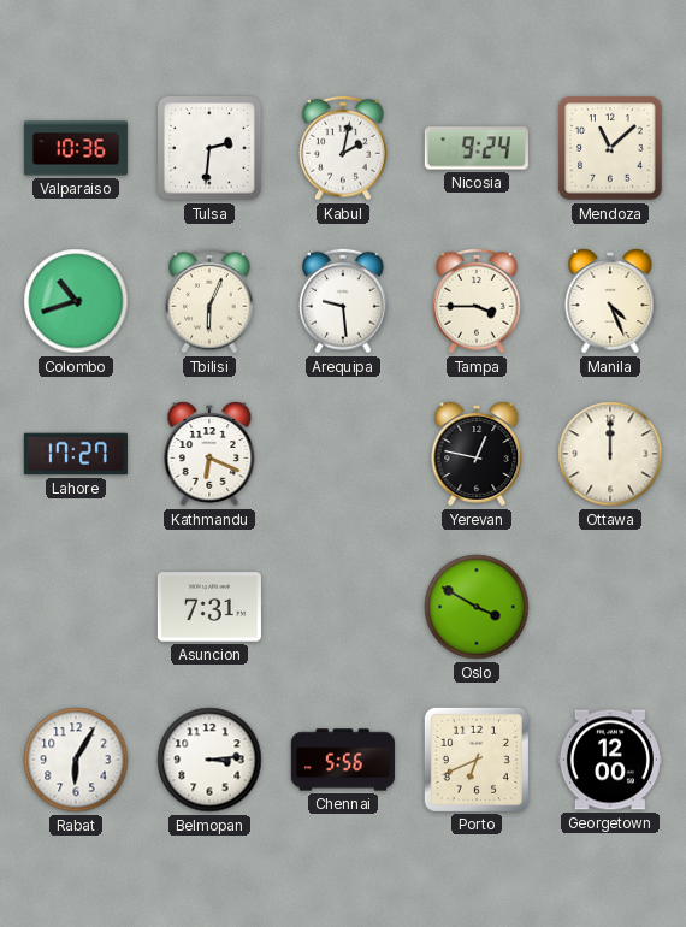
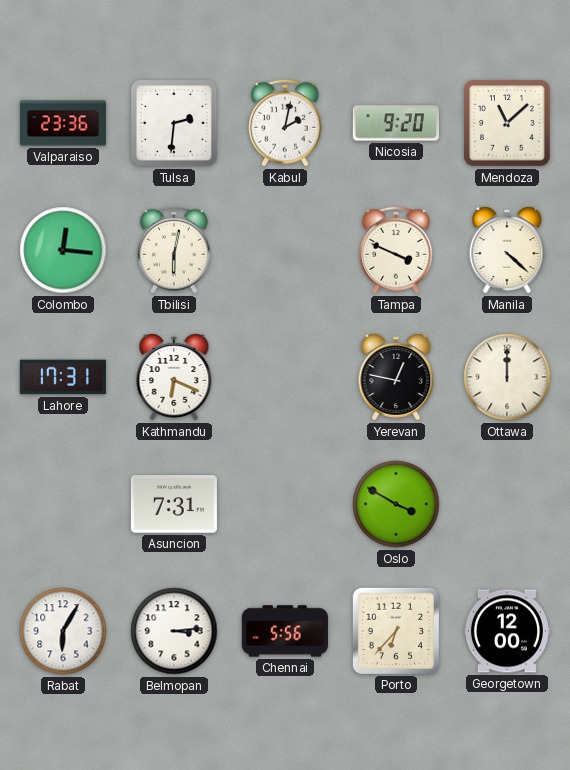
Valparaiso: 10:36 -> 23:36
Nicosia: 9:24 -> 9:20
Colombo: 10:42 -> 12:16
Tbilisi: 6:04 -> 6:02
Arequipa: 9:29 -> none
Tampa: 3:45 -> 3:49
Manila: 4:26 -> 4:22
Lahore: 17:27 -> 17:31
Porto: 6:41 -> 6:37
